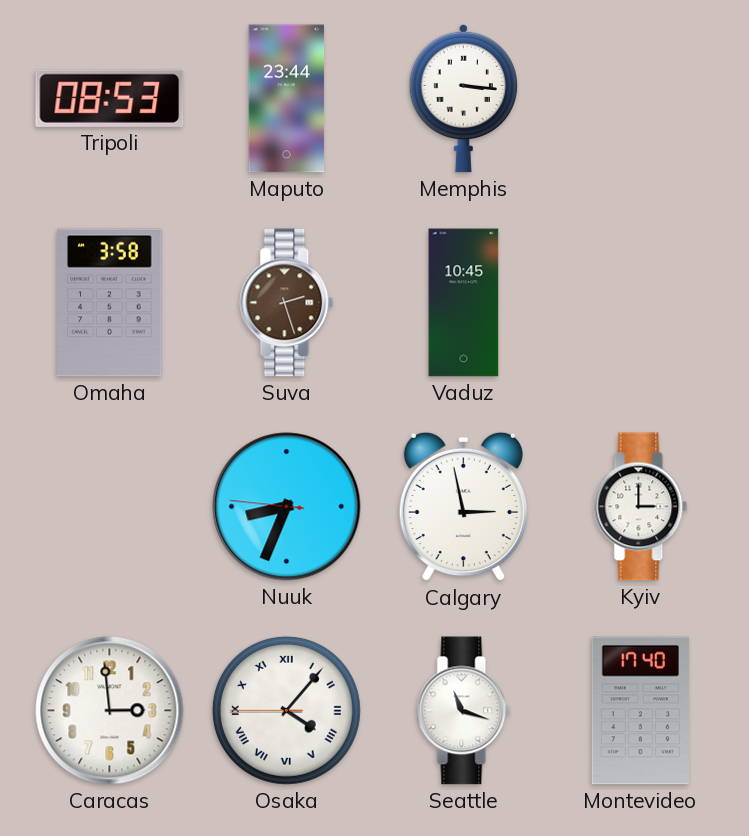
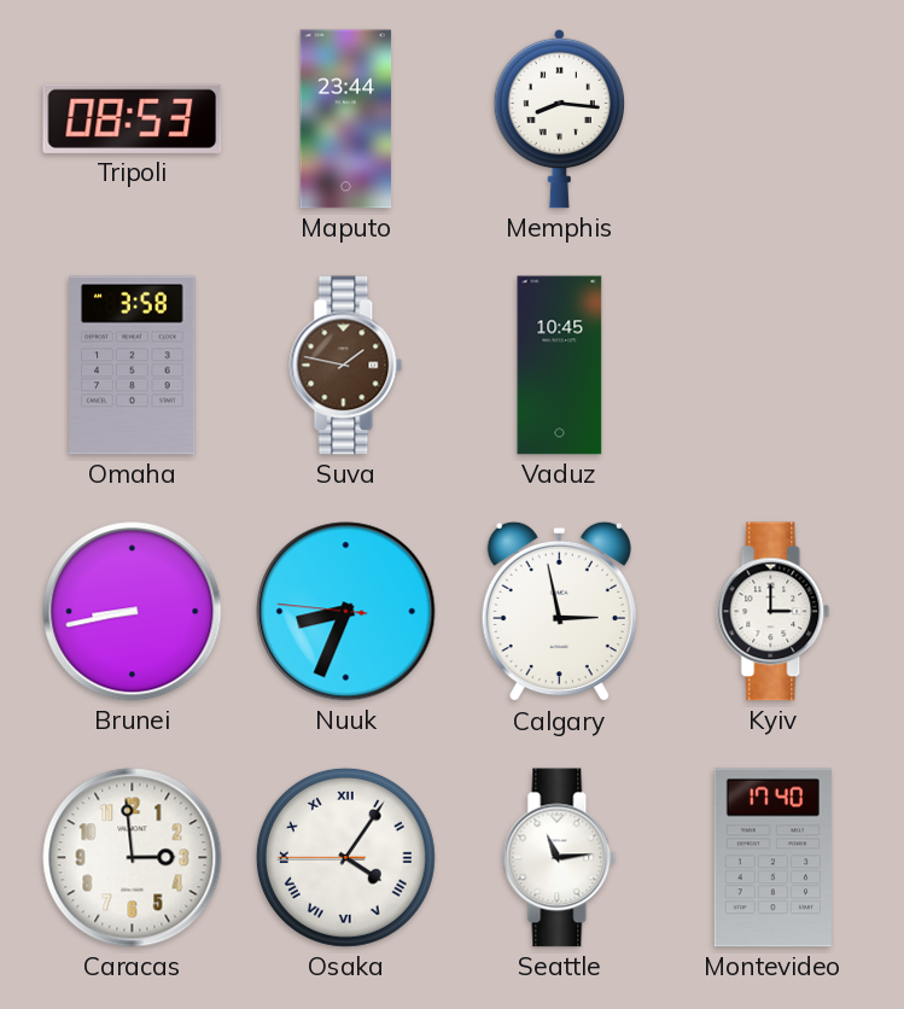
Memphis: 3:16 -> 8:16
Suva: 2:27 -> 1:47
Brunei: none -> 8:43
Osaka: 4:06 -> 4:05
Seattle: 11:18 -> 11:14
